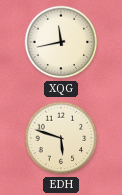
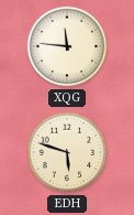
XQG: 11:43 -> 11:46
